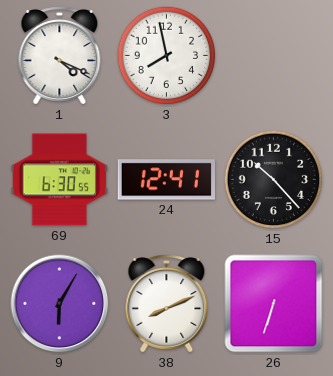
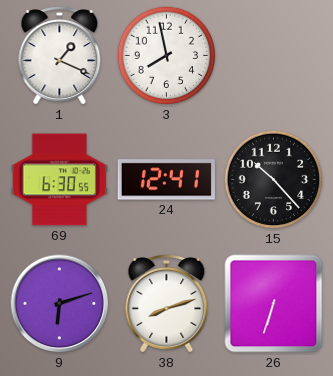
1: 4:19 -> 1:19
9: 6:05 -> 6:12
38: 8:11 -> 8:12
